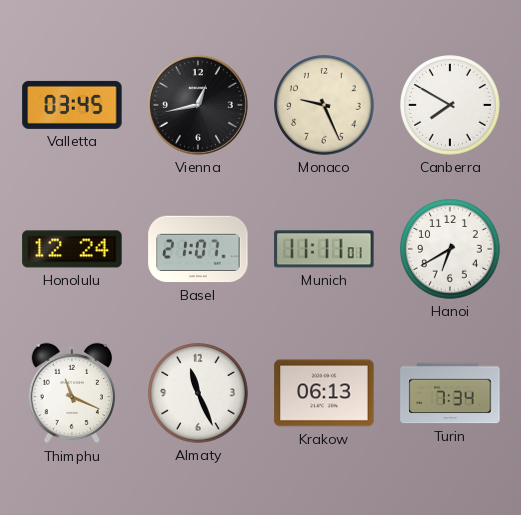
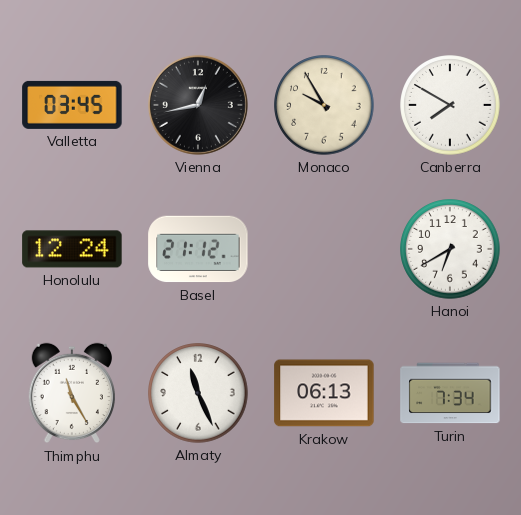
Monaco: 9:26 -> 9:55
Basel: 21:07 -> 21:12
Munich: 11:11 -> none
Thimphu: 11:19 -> 11:25
